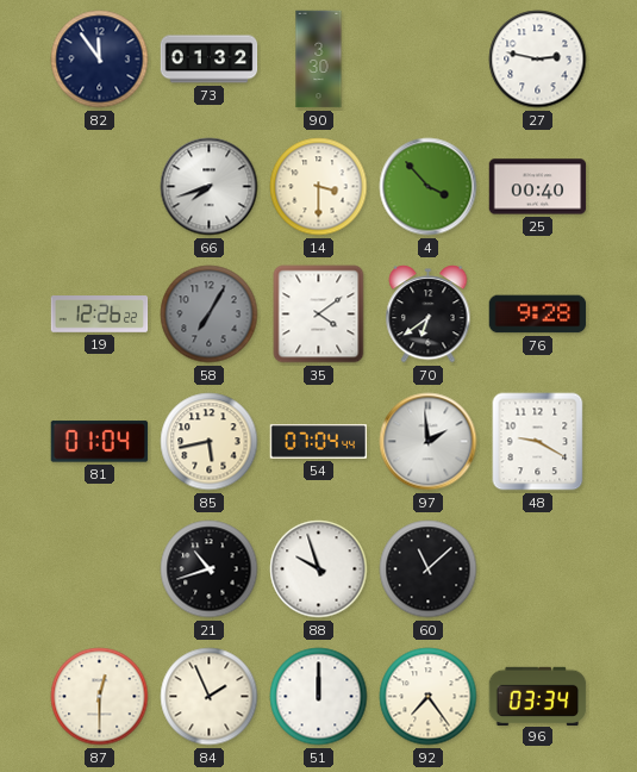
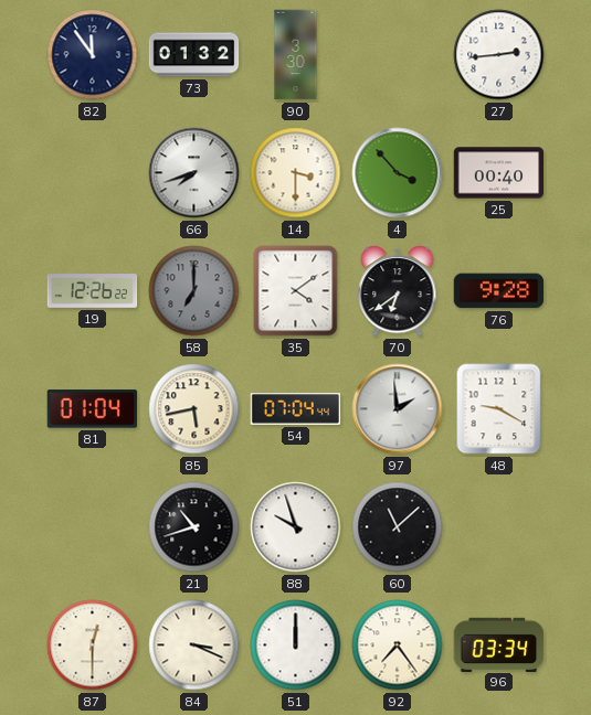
27: 2:47 -> 2:44
58: 7:05 -> 7:00
84: 1:56 -> 3:19
